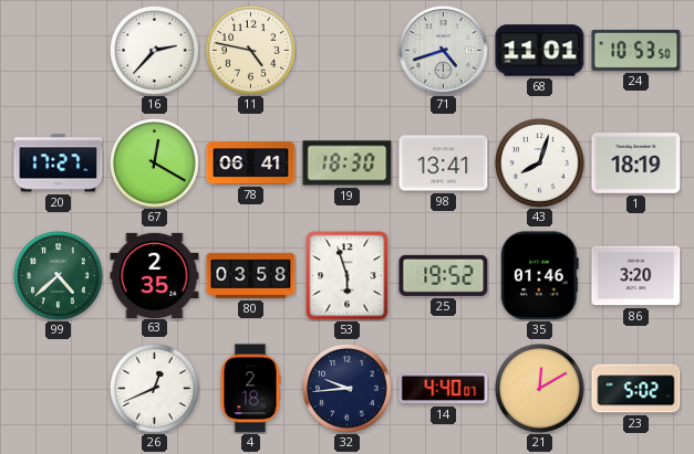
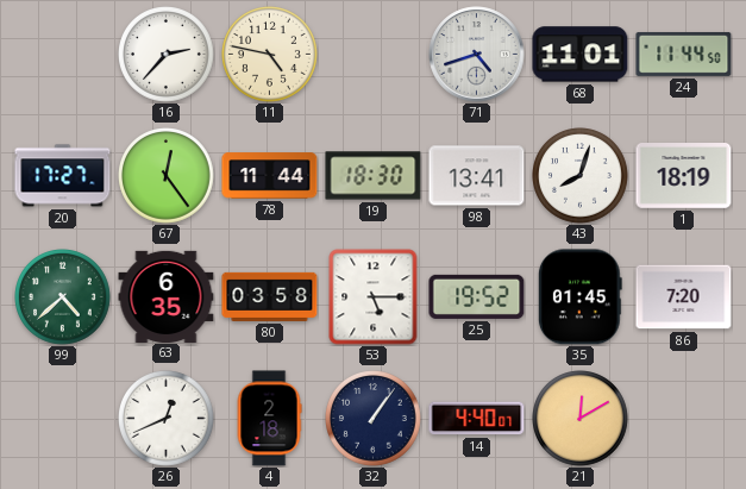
24: 10:53 -> 11:44
67: 12:20 -> 12:24
78: 06:41 -> 11:44
63: 2:35 -> 6:35
53: 5:57 -> 5:15
35: 01:46 -> 01:45
86: 3:20 -> 7:20
32: 9:44 -> 1:06
23: 5:02 -> none
